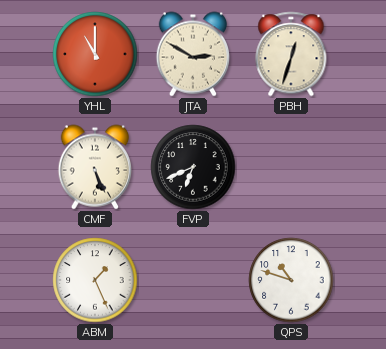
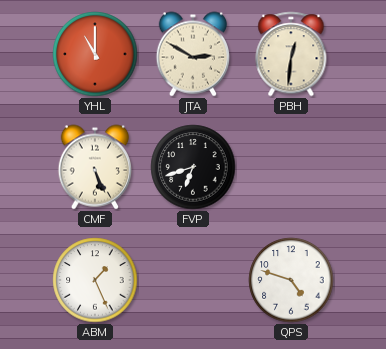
PBH: 12:33 -> 12:31
FVP: 6:41 -> 6:42
QPS: 10:48 -> 4:48
